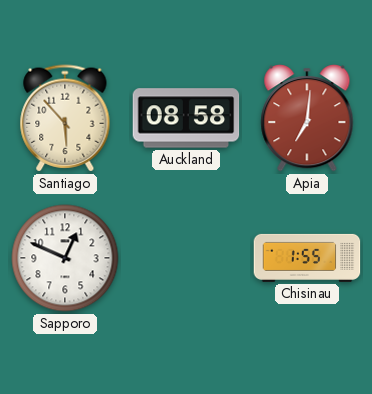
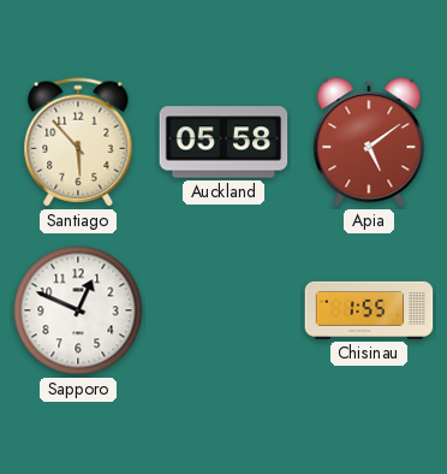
Auckland: 08:58 -> 05:58
Apia: 7:01 -> 5:09
